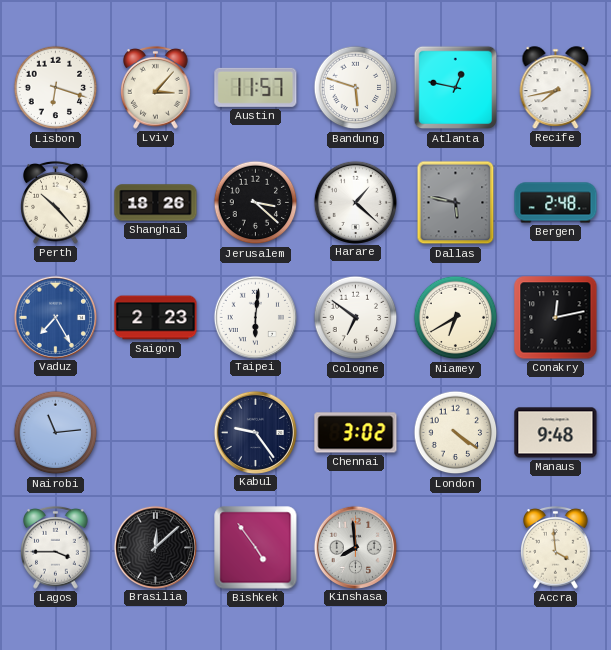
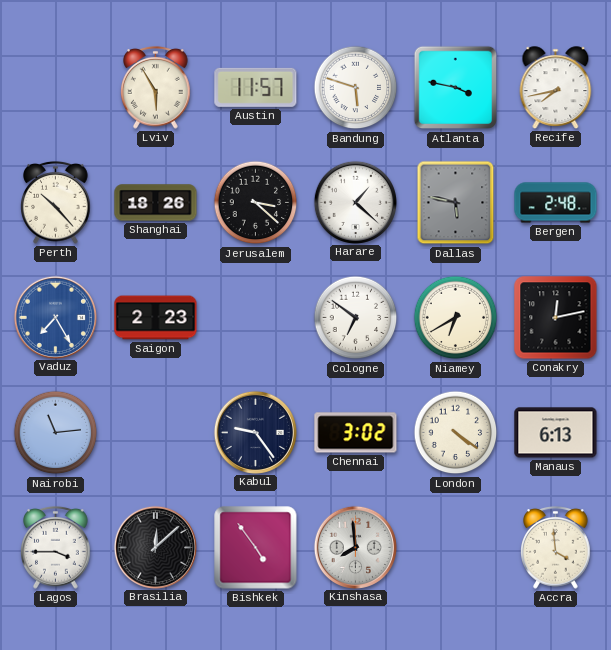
Lisbon: 6:18 -> none
Lviv: 3:07 -> 5:55
Atlanta: 12:47 -> 3:47
Taipei: 6:01 -> none
Manaus: 9:48 -> 6:13
